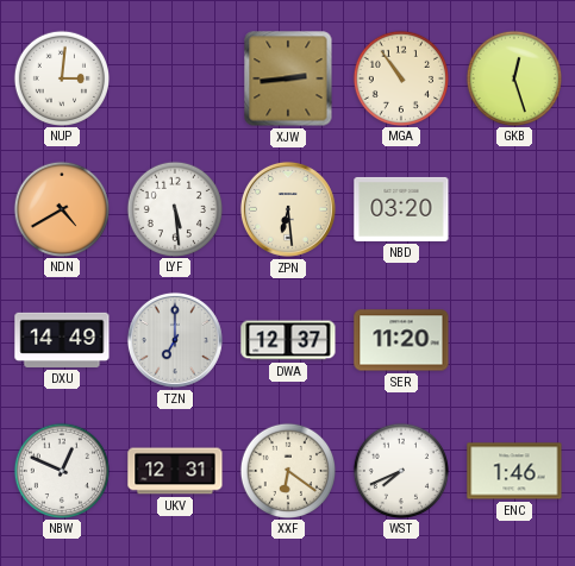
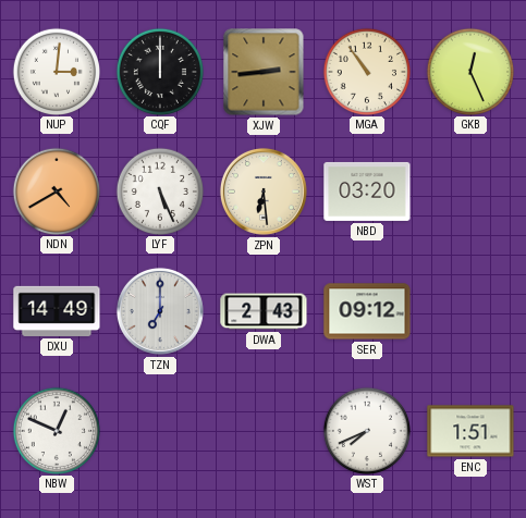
CQF: none -> 12:00
GKB: 12:27 -> 12:26
LYF: 5:29 -> 5:26
DWA: 12:37 -> 2:43
SER: 11:20 -> 09:12
UKV: 12:31 -> none
XXF: 6:21 -> none
ENC: 1:46 -> 1:51
